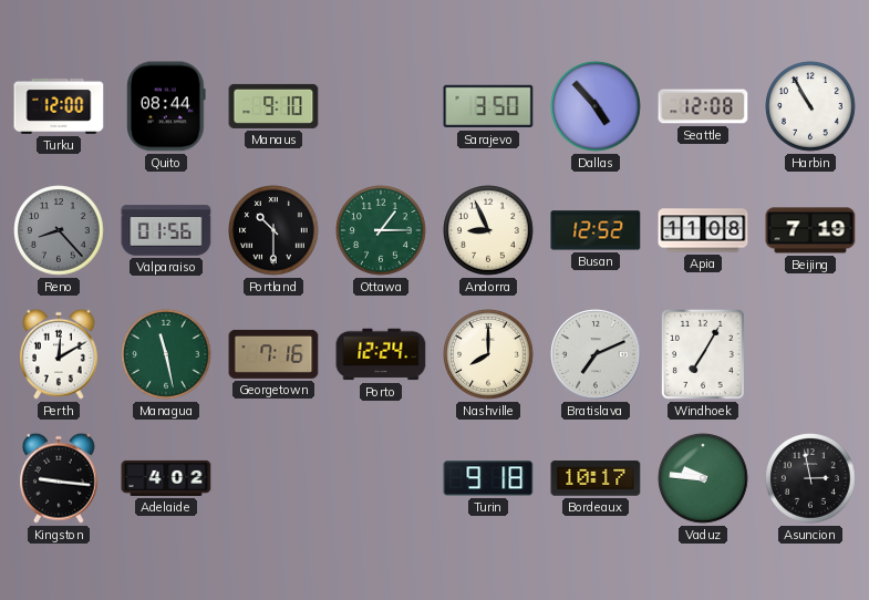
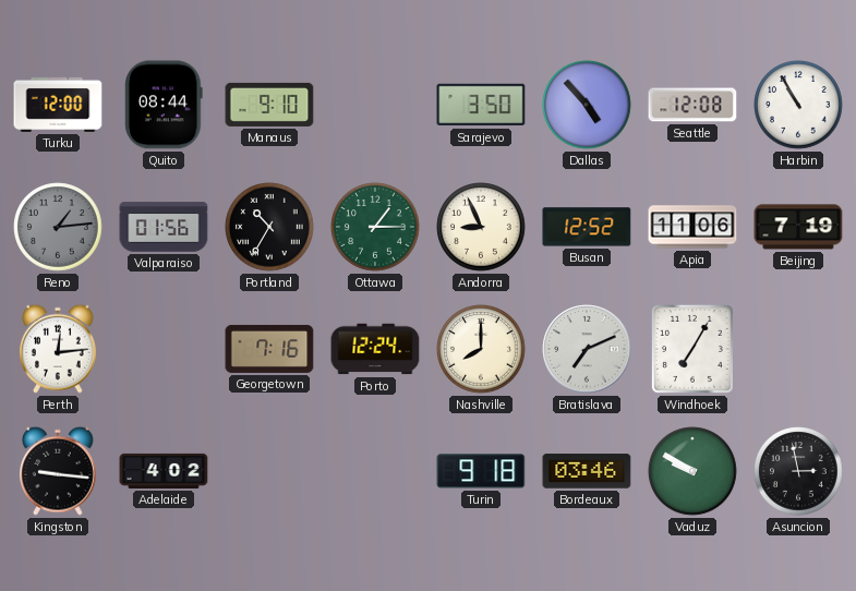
Reno: 8:23 -> 1:14
Portland: 10:30 -> 10:35
Apia: 11:08 -> 11:06
Perth: 12:10 -> 12:14
Managua: 11:28 -> none
Bordeaux: 10:17 -> 03:46
Vaduz: 9:46 -> 9:50
